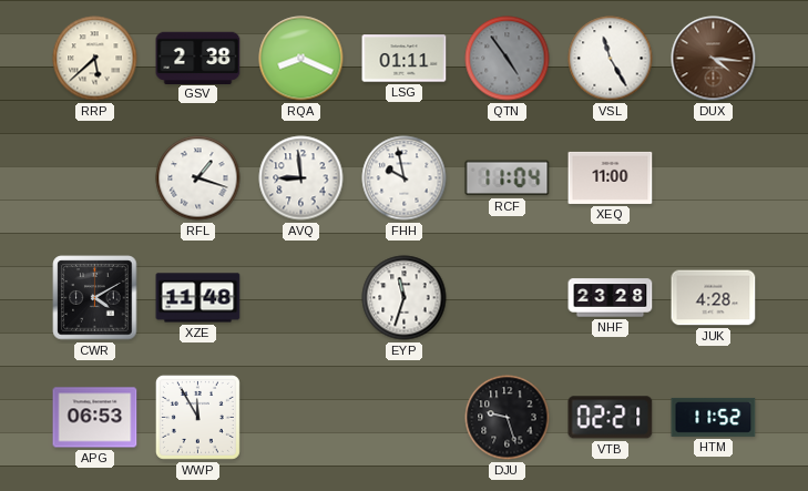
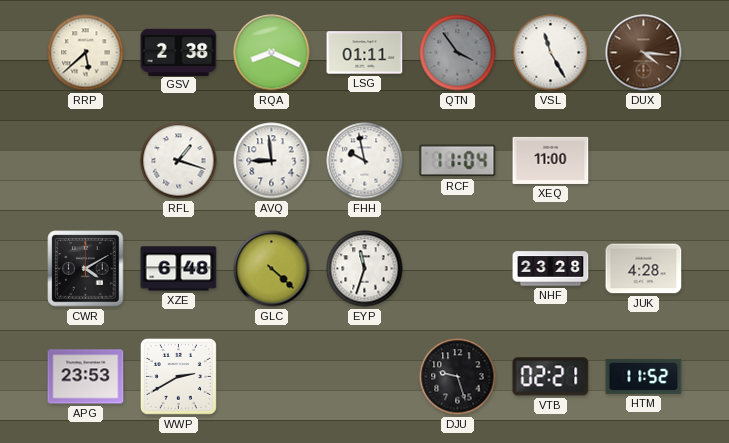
QTN: 4:54 -> 3:54
XZE: 11:48 -> 6:48
GLC: none -> 4:22
APG: 06:53 -> 23:53
WWP: 11:55 -> 2:40
